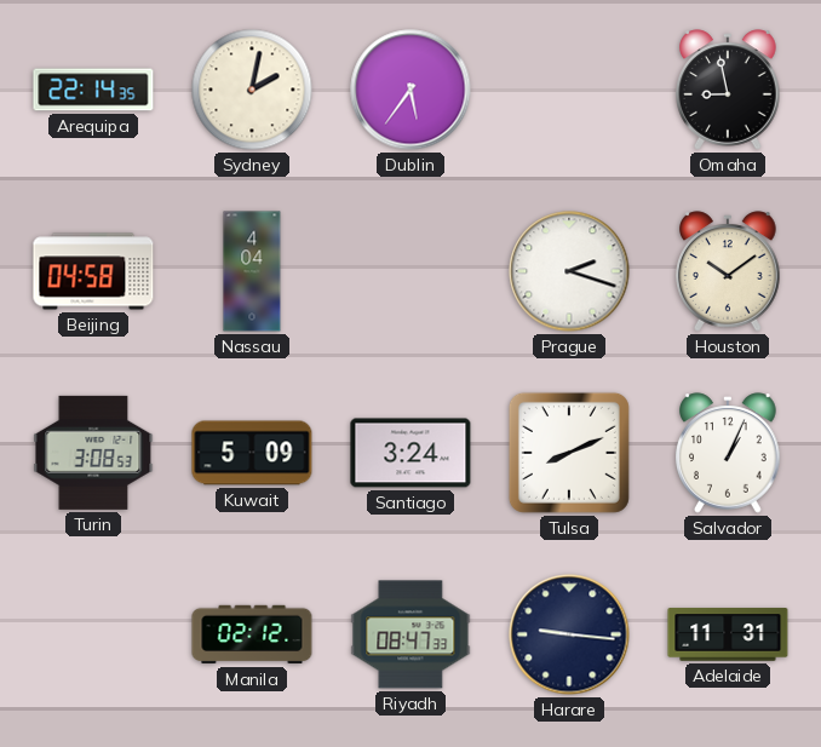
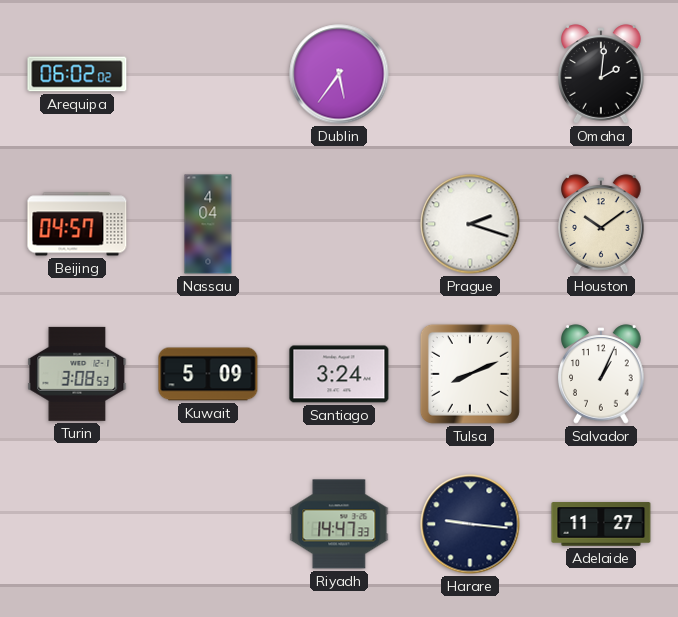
Arequipa: 22:14 -> 06:02
Sydney: 2:02 -> none
Omaha: 8:58 -> 2:01
Beijing: 04:58 -> 04:57
Manila: 02:12 -> none
Riyadh: 08:47 -> 14:47
Adelaide: 11:31 -> 11:27
